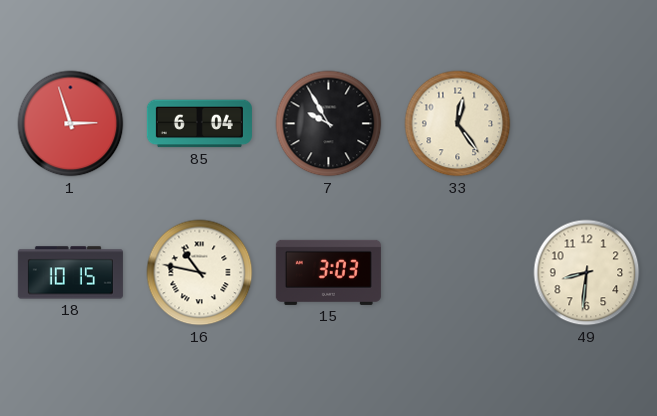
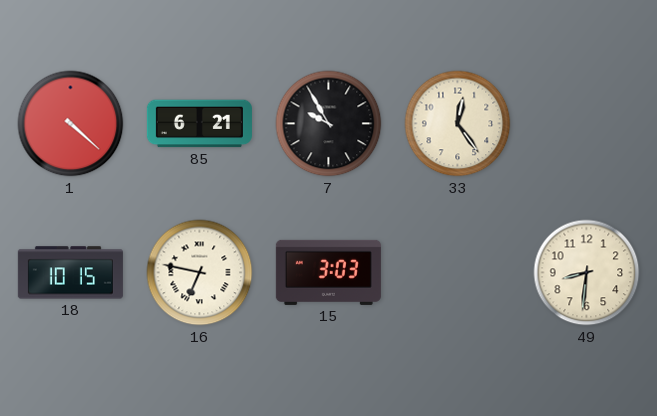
1: 2:57 -> 4:22
85: 6:04 -> 6:21
16: 10:47 -> 6:47
